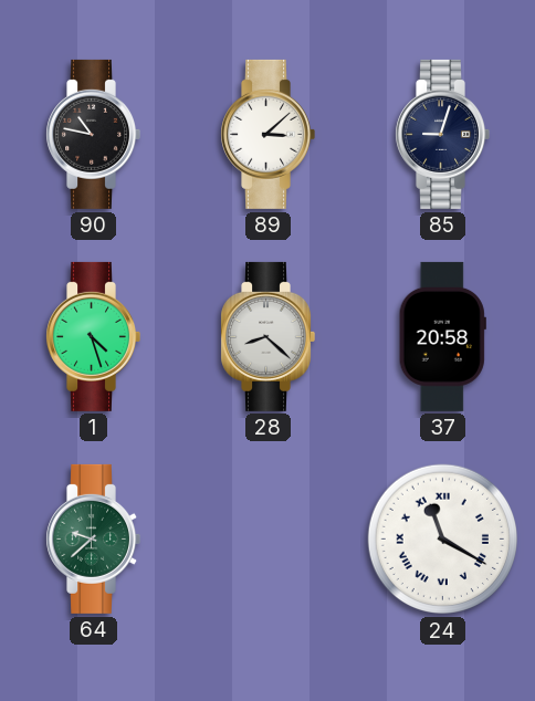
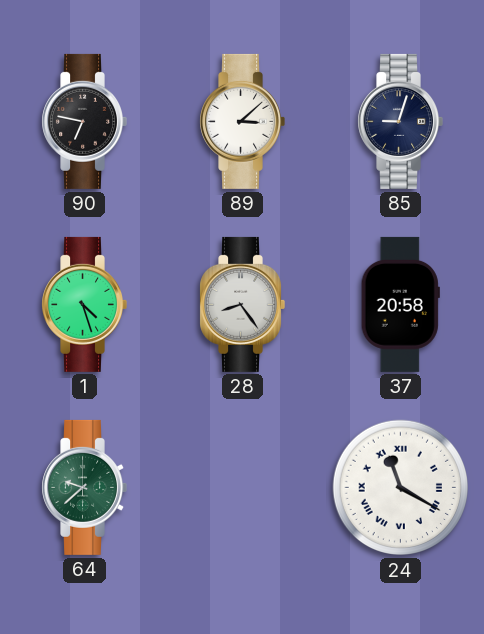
90: 10:47 -> 6:47
28: 8:22 -> 8:24
